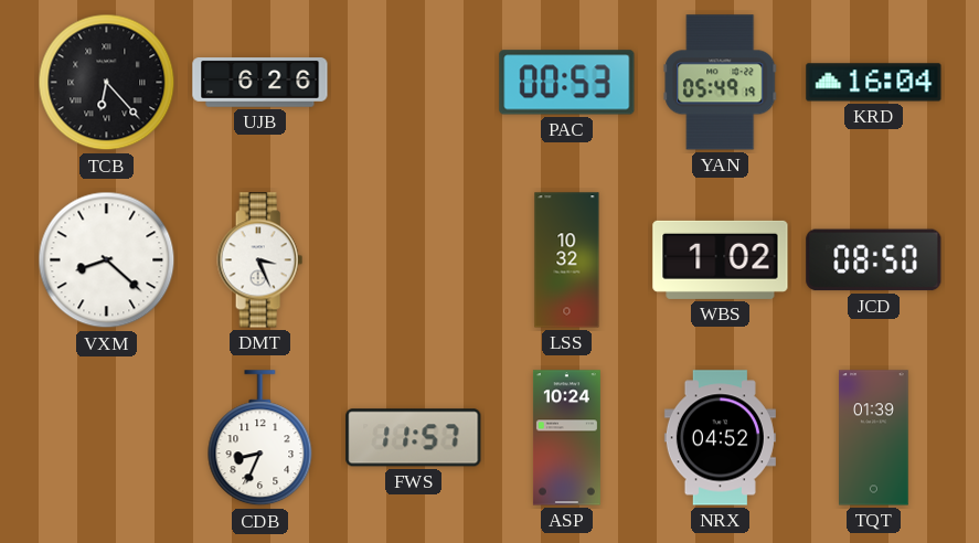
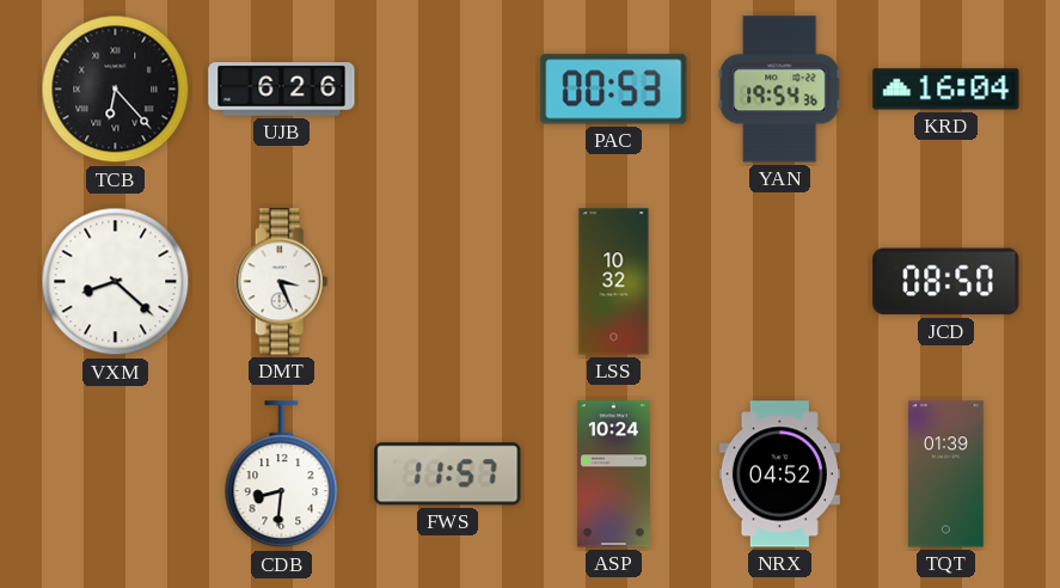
YAN: 05:49 -> 19:54
WBS: 1:02 -> none
CDB: 8:34 -> 8:31
